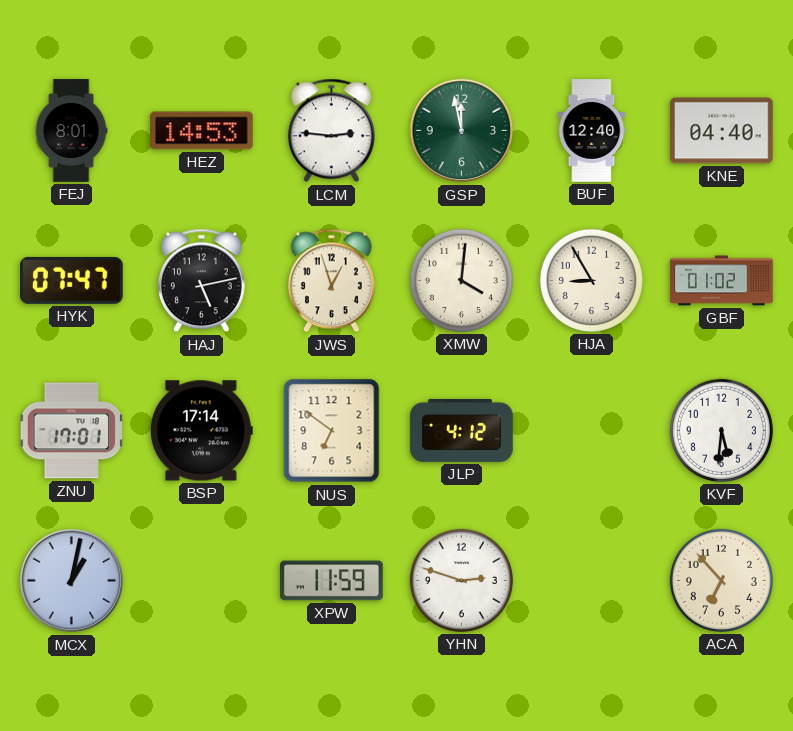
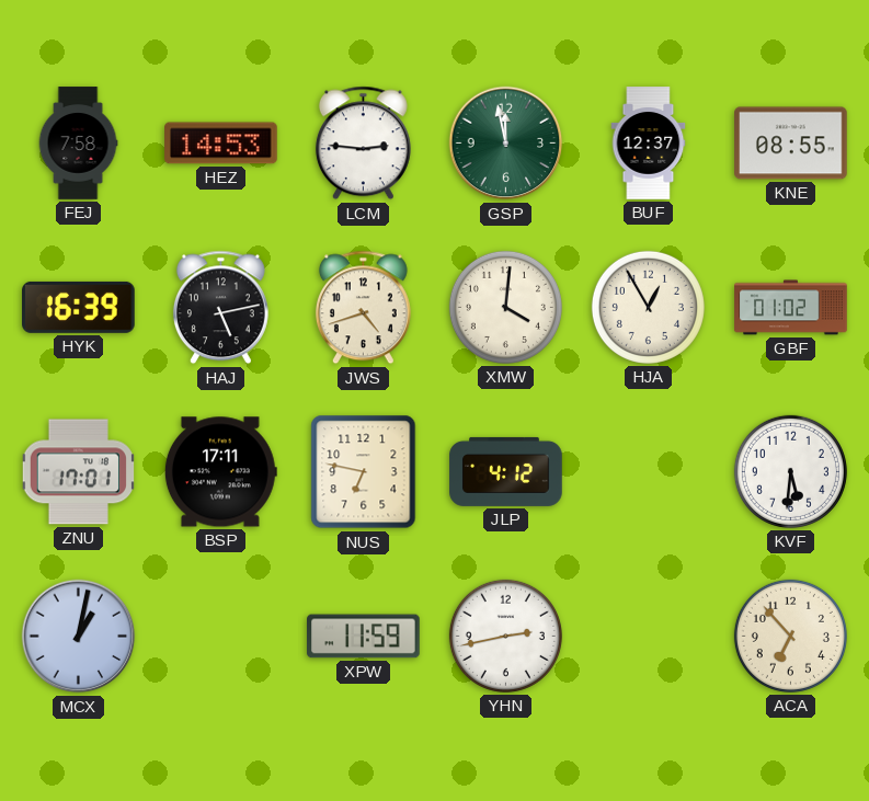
FEJ: 8:01 -> 7:58
BUF: 12:40 -> 12:37
KNE: 04:40 -> 08:55
HYK: 07:47 -> 16:39
JWS: 12:57 -> 4:42
HJA: 8:55 -> 12:55
BSP: 17:14 -> 17:11
NUS: 6:51 -> 6:47
YHN: 2:48 -> 2:43
